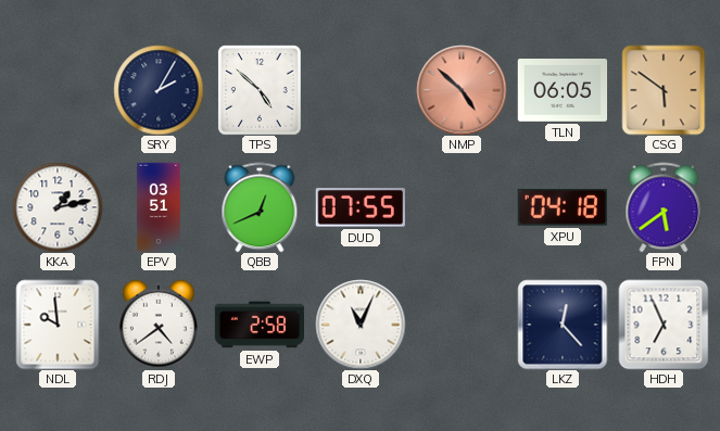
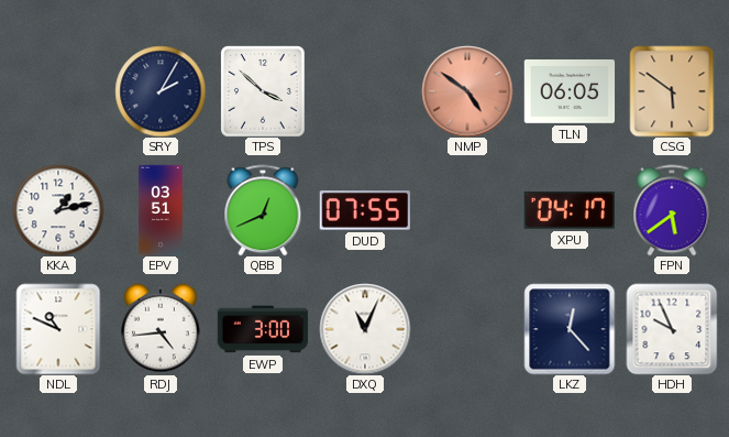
TPS: 4:52 -> 3:52
NMP: 4:52 -> 4:51
XPU: 04:18 -> 04:17
NDL: 9:59 -> 10:49
RDJ: 4:39 -> 4:44
EWP: 2:58 -> 3:00
HDH: 6:56 -> 9:56
